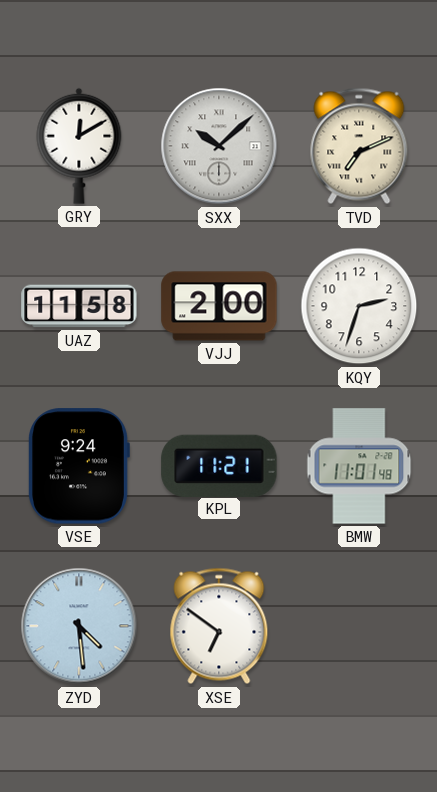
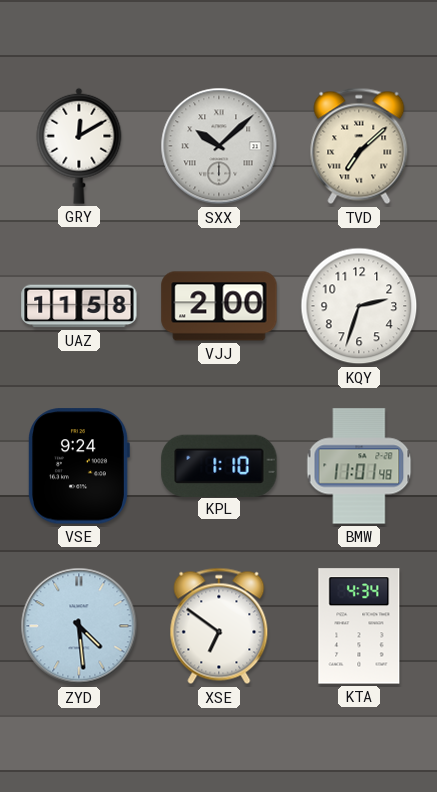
TVD: 7:11 -> 7:08
KPL: 11:21 -> 1:10
KTA: none -> 4:34
